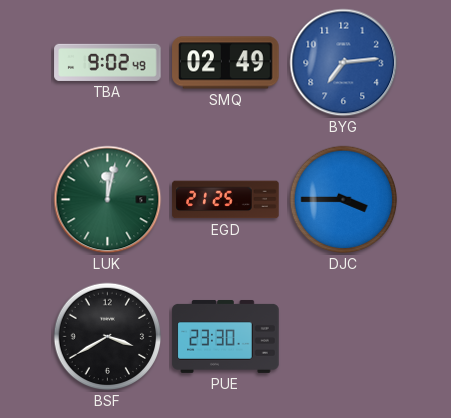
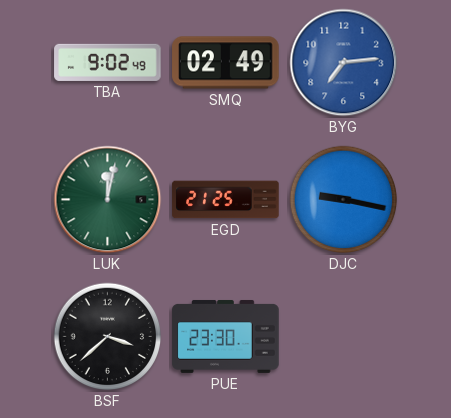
DJC: 3:45 -> 9:17
BSF: 3:40 -> 3:38
